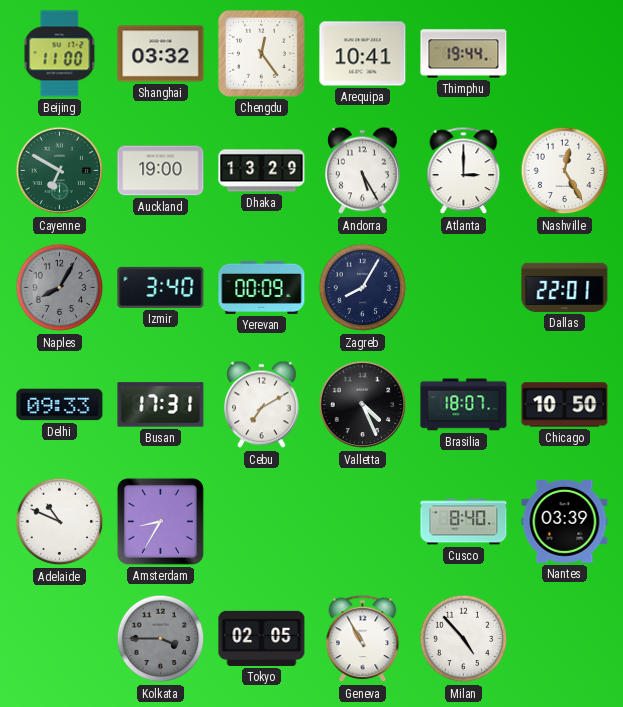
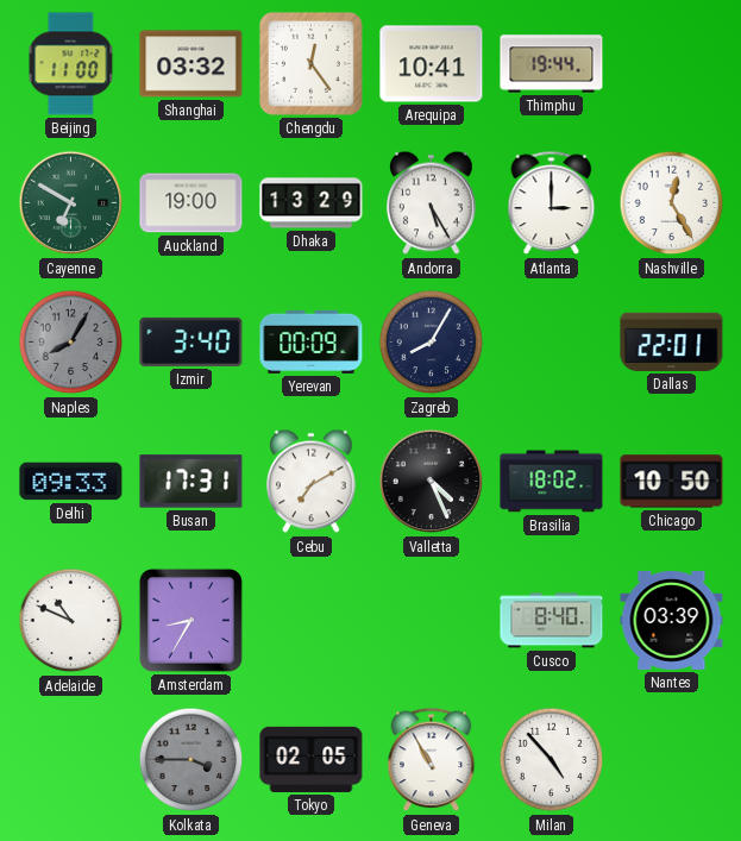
Brasilia: 18:07 -> 18:02
